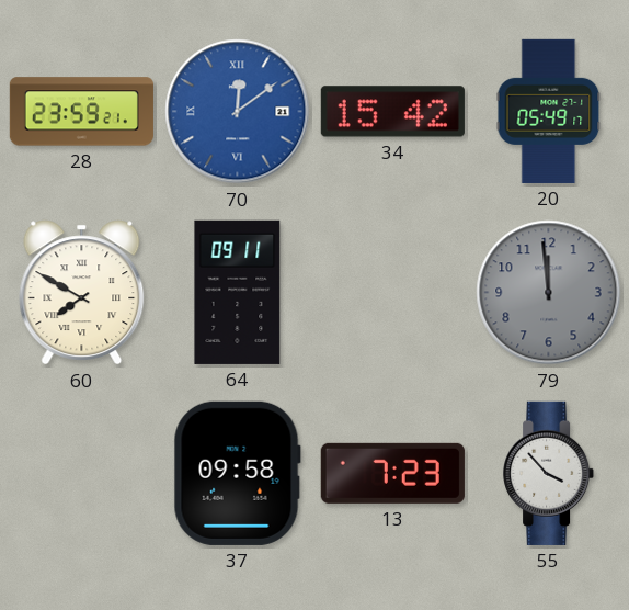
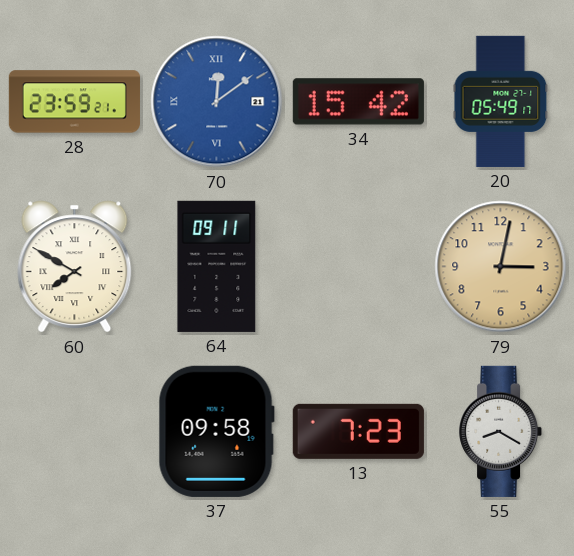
79: 11:59 -> 3:02
79 dial: grey -> champagne
55: 3:53 -> 8:20
